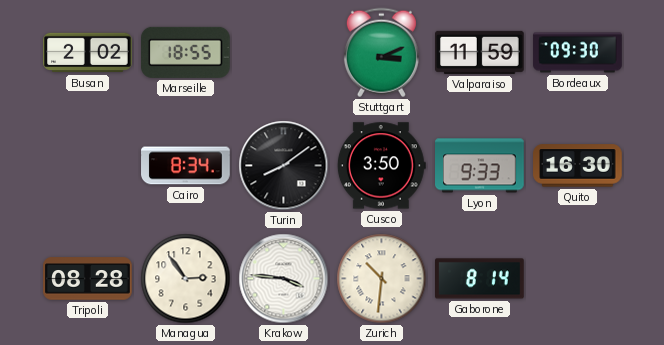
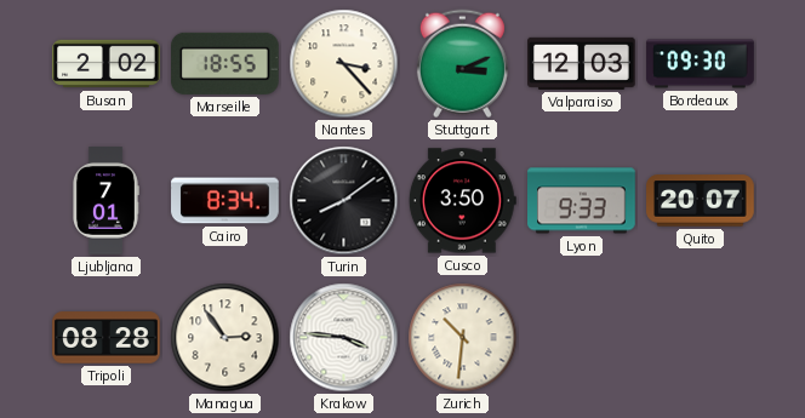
Nantes: none -> 3:23
Valparaiso: 11:59 -> 12:03
Ljubljana: none -> 7:01
Quito: 16:30 -> 20:07
Gaborone: 8:14 -> none
